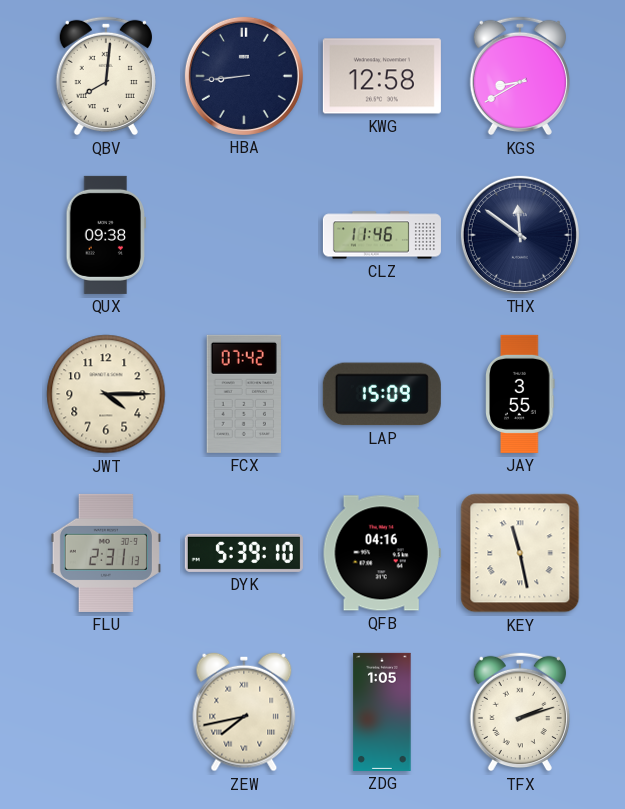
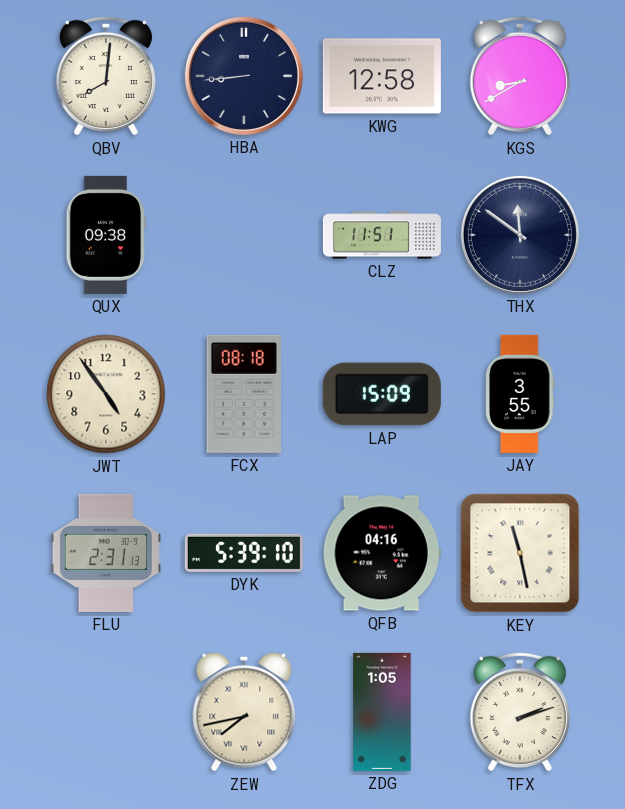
CLZ: 11:46 -> 11:51
JWT: 4:15 -> 4:54
FCX: 07:42 -> 08:18
